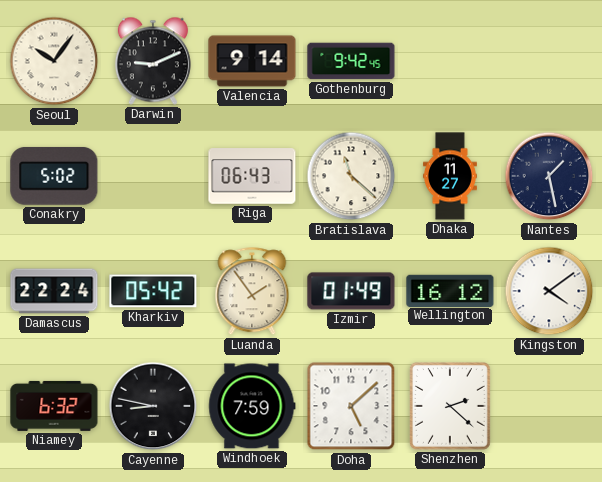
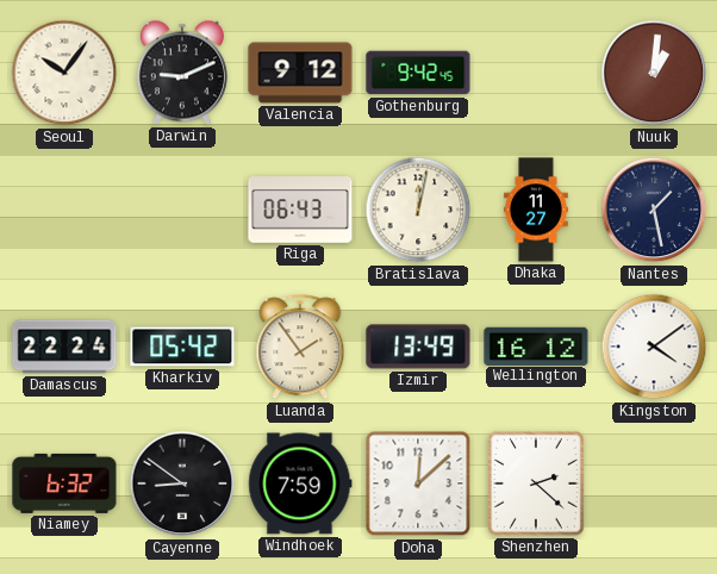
Valencia: 9:14 -> 9:12
Nuuk: none -> 1:01
Conakry: 5:02 -> none
Bratislava: 11:22 -> 12:02
Izmir: 01:49 -> 13:49
Cayenne: 8:47 -> 8:51
Doha: 5:08 -> 12:08
